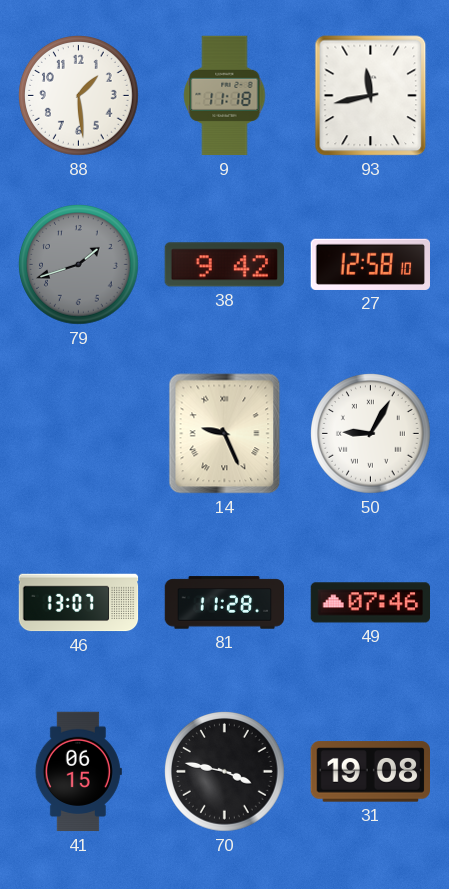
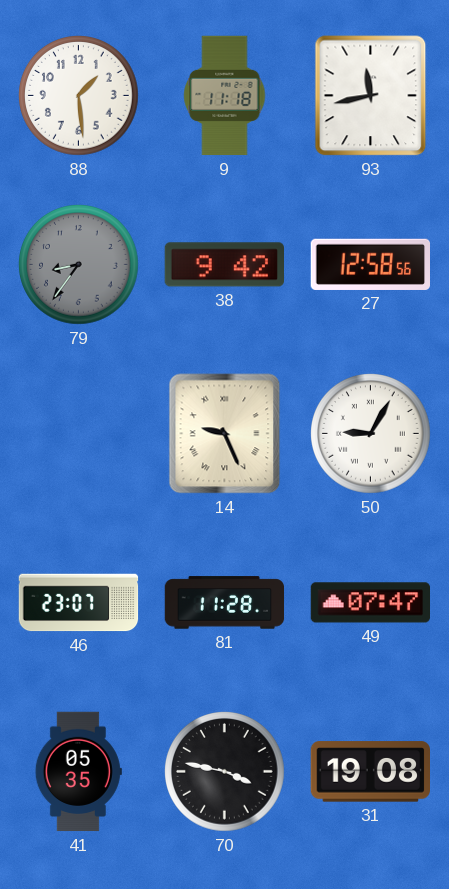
79: 1:42 -> 8:36
27: 12:58:10 -> 12:58:56
46: 13:07 -> 23:07
49: 07:46 -> 07:47
41: 06:15 -> 05:35
